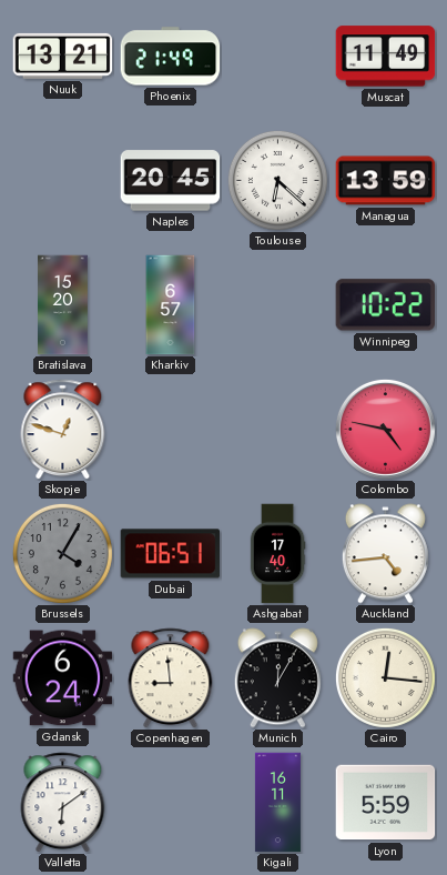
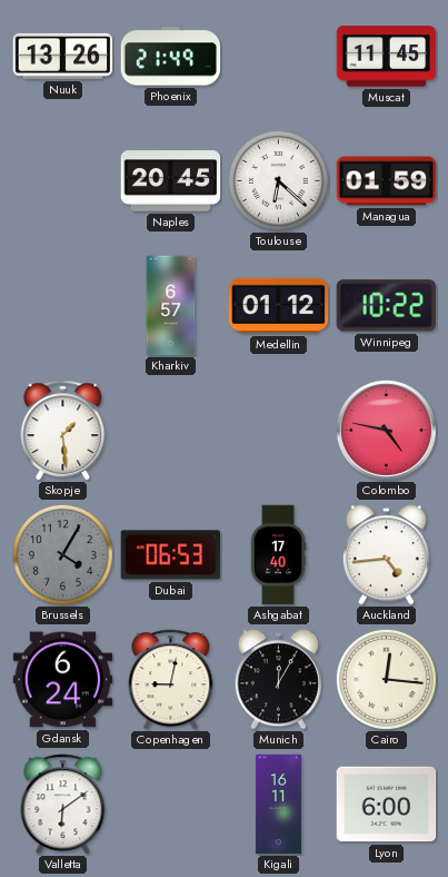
Nuuk: 13:21 -> 13:26
Muscat: 11:49 -> 11:45
Managua: 13:59 -> 01:59
Bratislava: 15:20 -> none
Medellin: none -> 01:12
Skopje: 12:48 -> 1:29
Dubai: 06:51 -> 06:53
Copenhagen: 8:59 -> 9:02
Lyon: 5:59 -> 6:00
